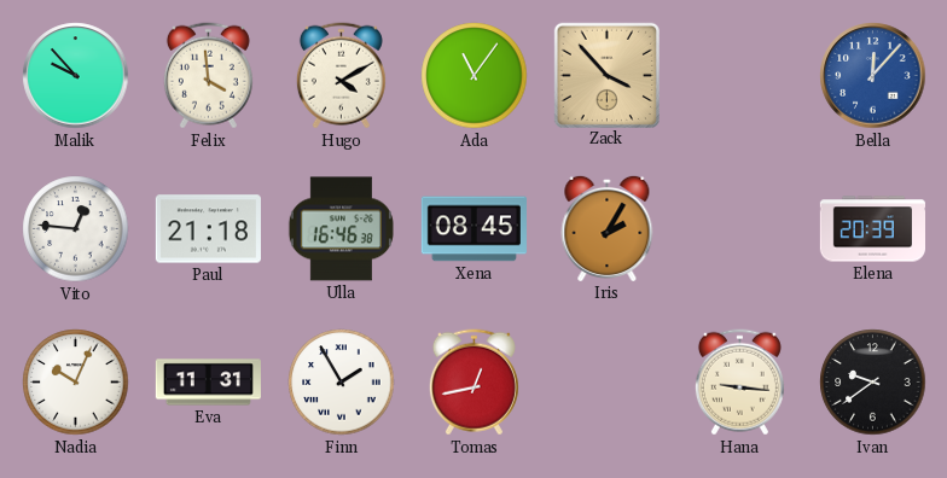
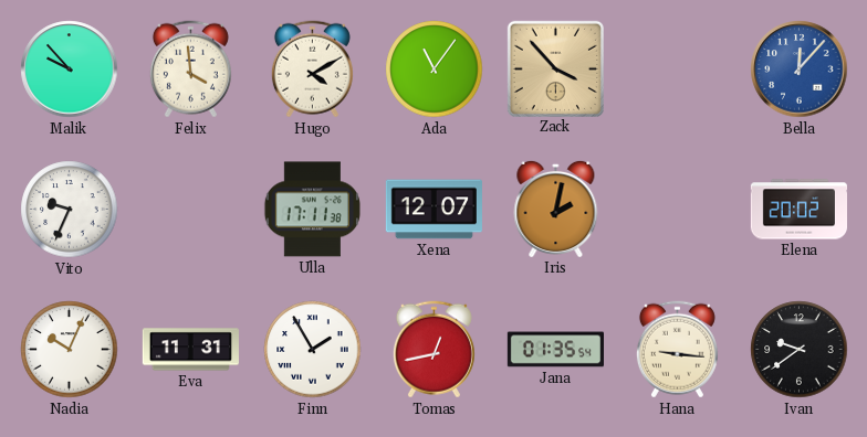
Vito: 12:46 -> 9:34
Paul: 21:18 -> none
Ulla: 16:46 -> 17:11
Xena: 08:45 -> 12:07
Iris: 2:05 -> 2:02
Elena: 20:39 -> 20:02
Jana: none -> 01:35
